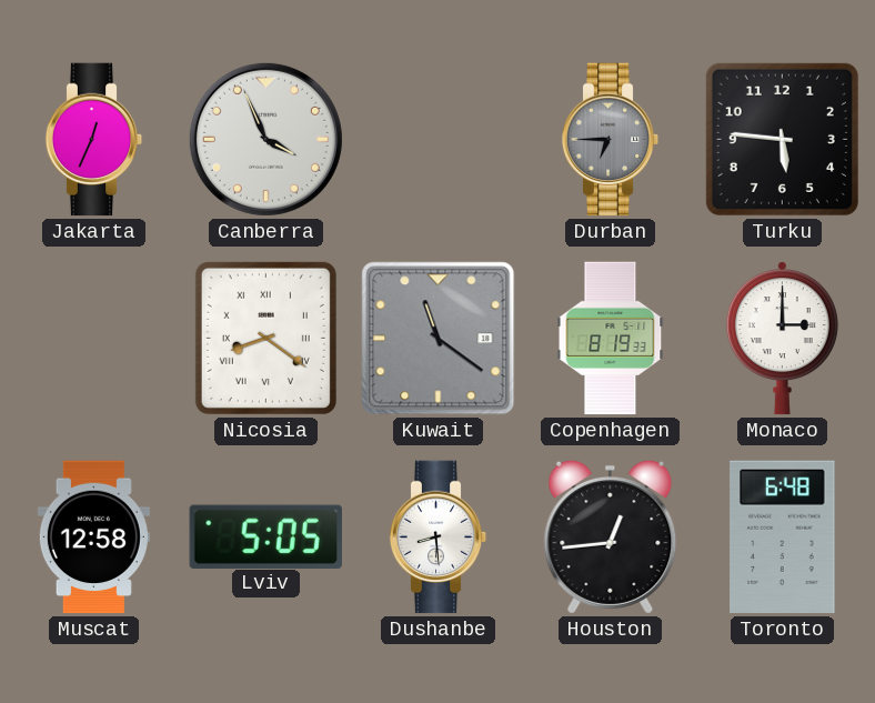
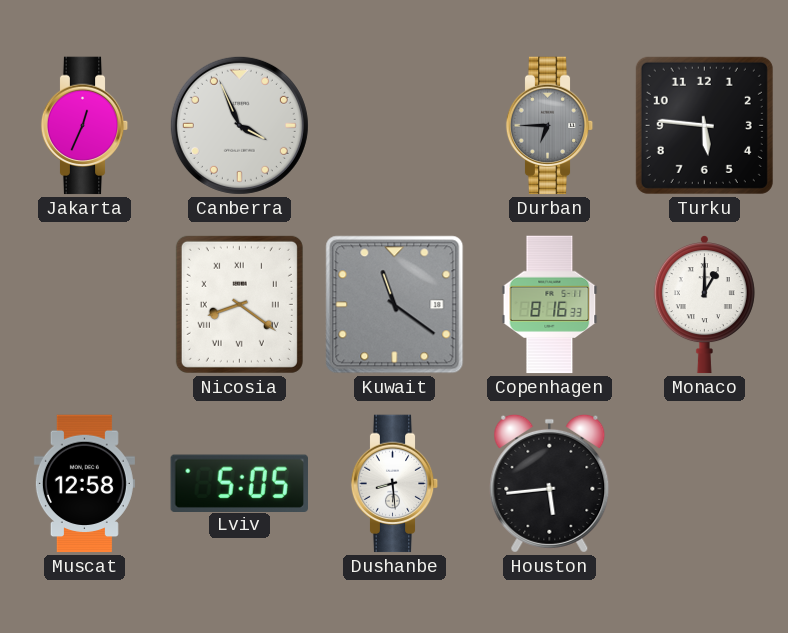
Copenhagen: 8:19 -> 8:16
Monaco: 3:00 -> 1:00
Houston: 12:44 -> 5:44
Toronto: 6:48 -> none
